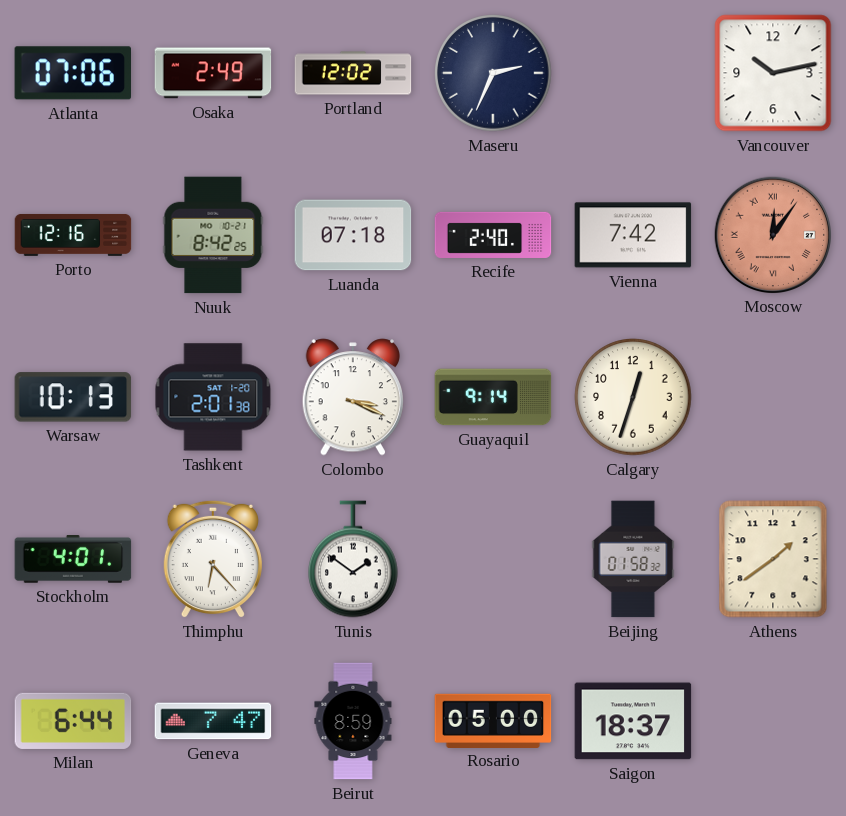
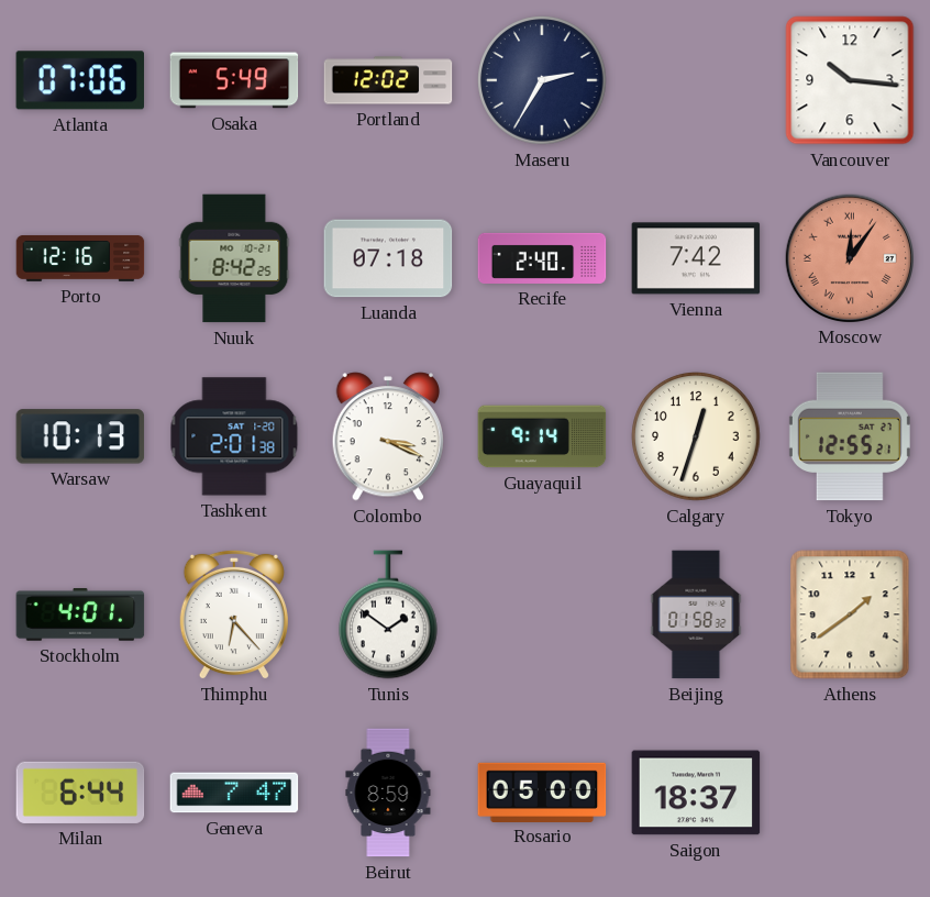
Osaka: 2:49 -> 5:49
Maseru: 2:34 -> 2:35
Vancouver: 10:13 -> 10:16
Tokyo: none -> 12:55
